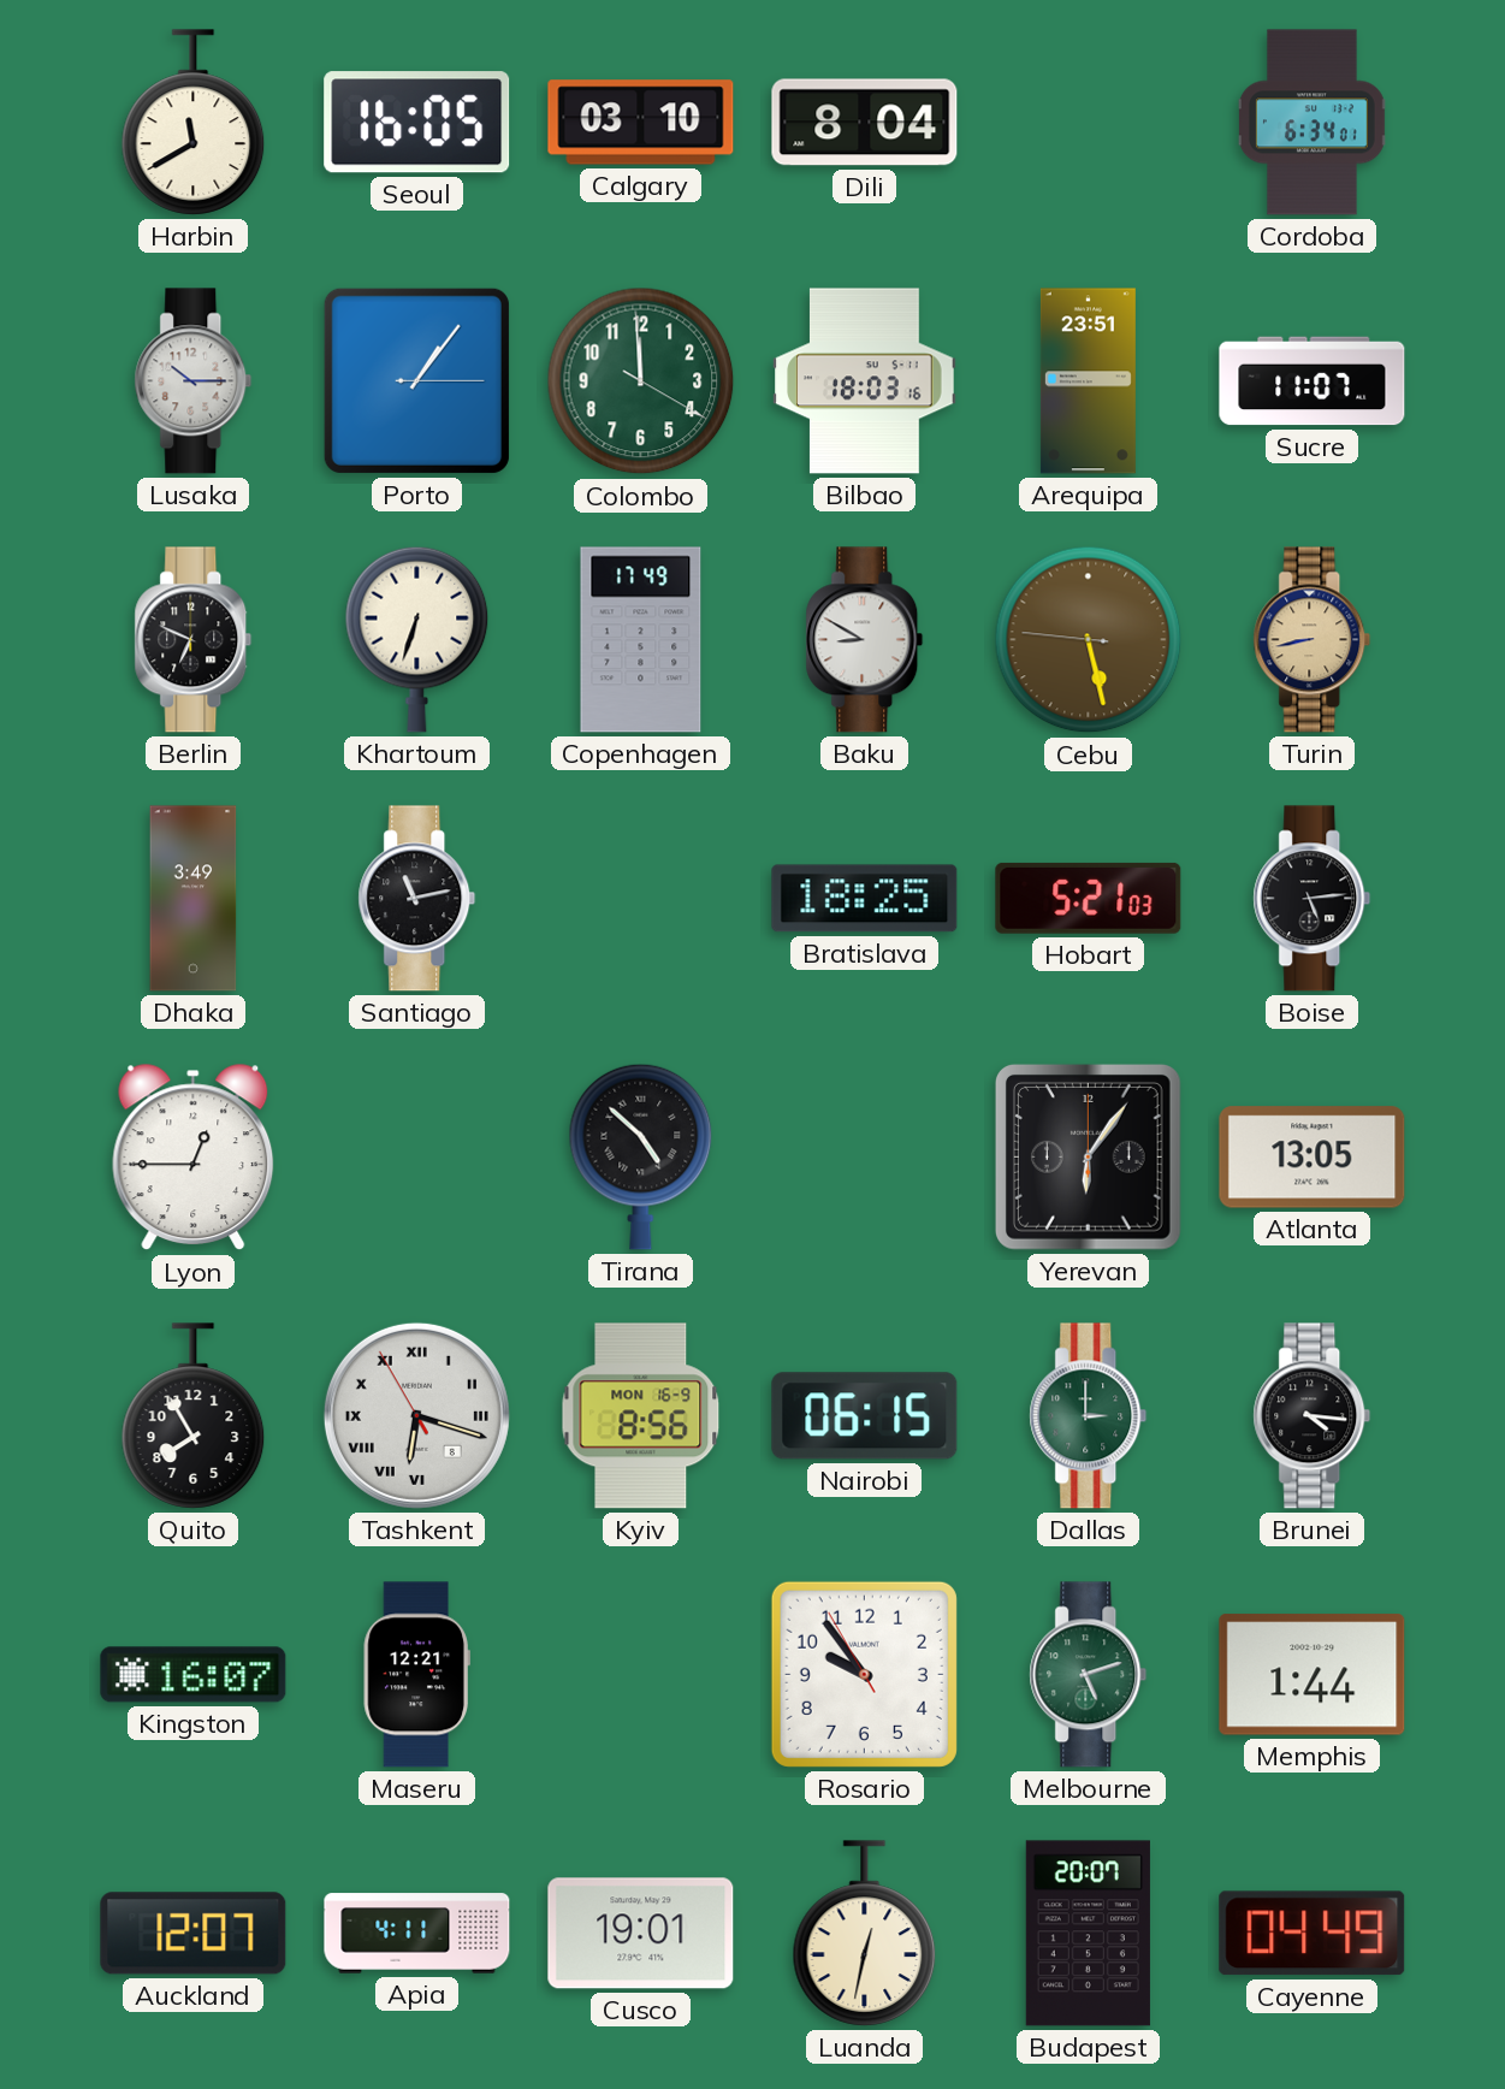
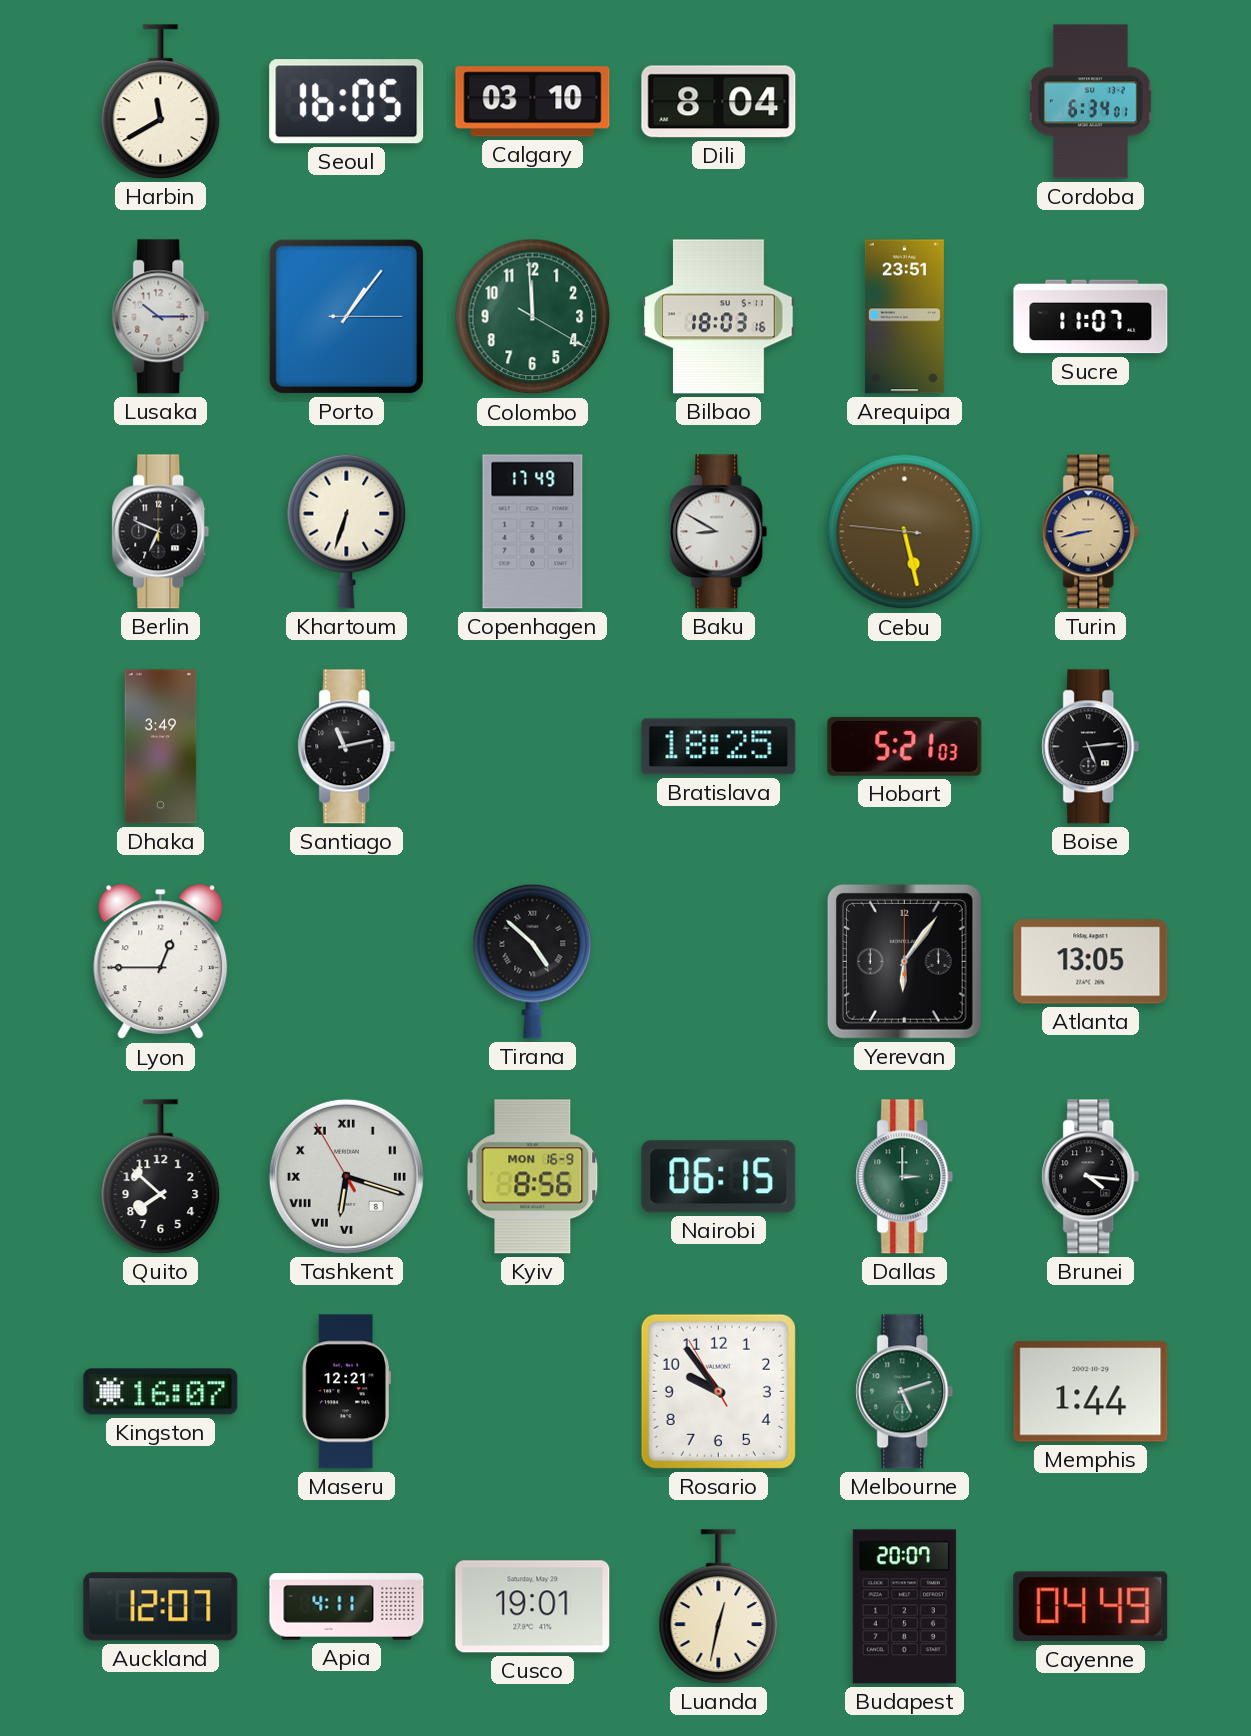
Quito: 7:55 -> 7:52
